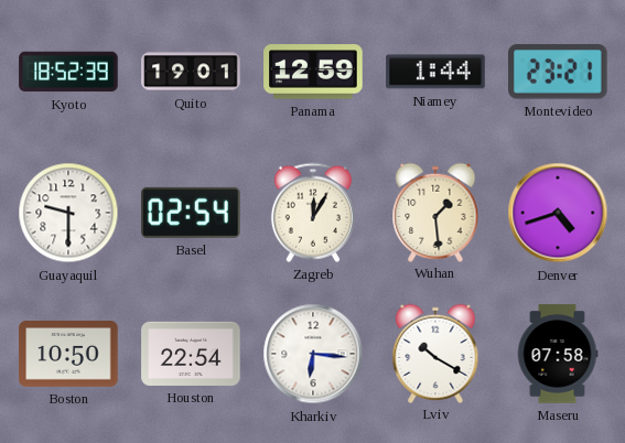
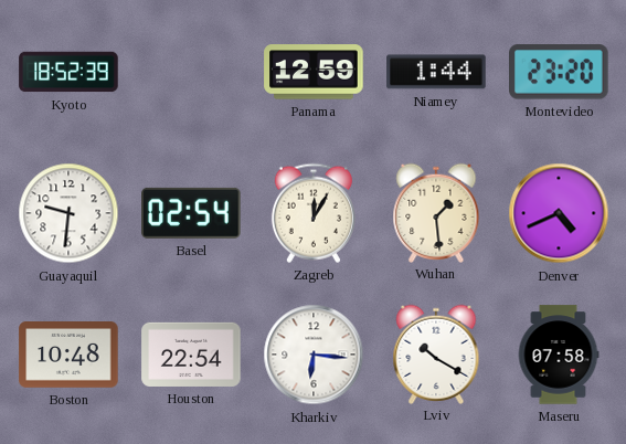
Quito: 19:01 -> none
Montevideo: 23:21 -> 23:20
Guayaquil: 9:30 -> 9:31
Denver: 4:42 -> 4:41
Boston: 10:50 -> 10:48
